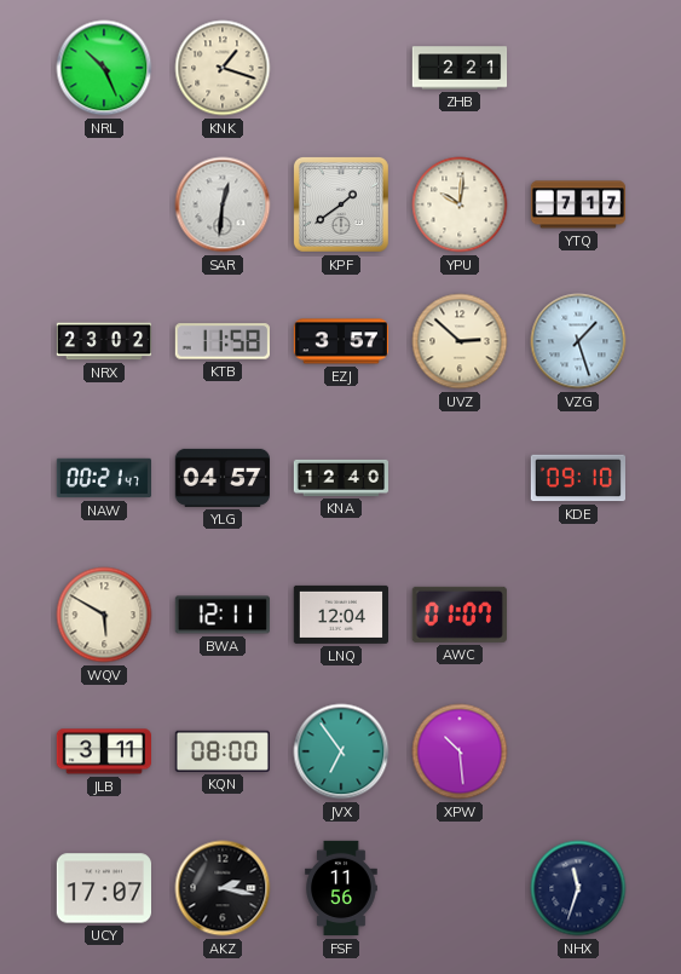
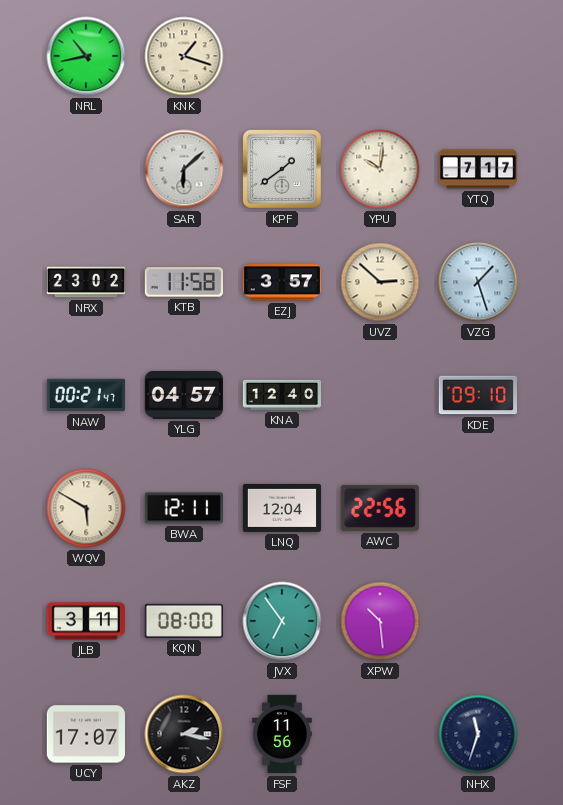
NRL: 10:26 -> 10:43
ZHB: 2:21 -> none
SAR: 12:31 -> 6:08
AWC: 01:07 -> 22:56
